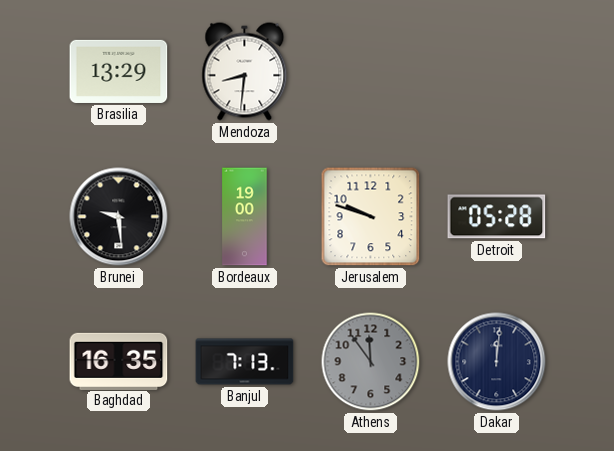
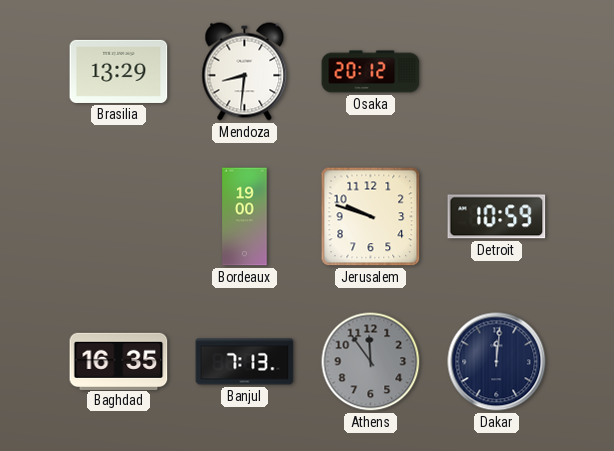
Osaka: none -> 20:12
Brunei: 9:29 -> none
Detroit: 05:28 -> 10:59
